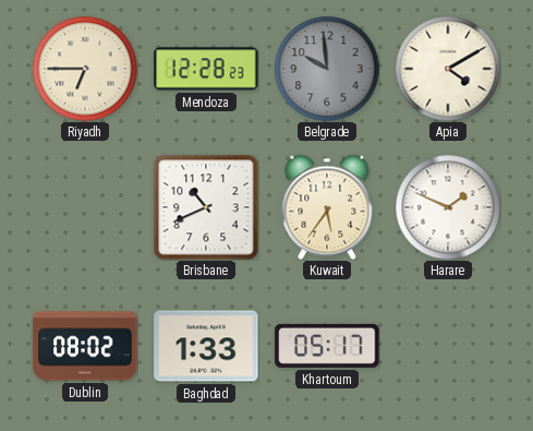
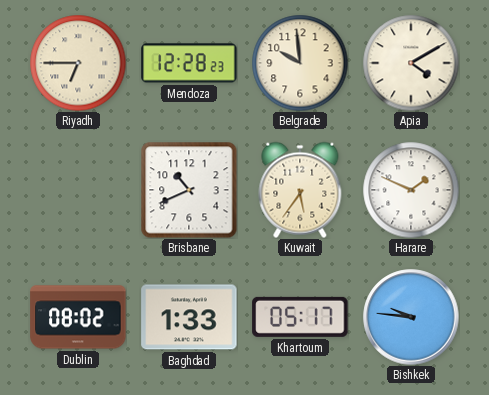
Belgrade dial: grey -> cream
Bishkek: none -> 9:46
